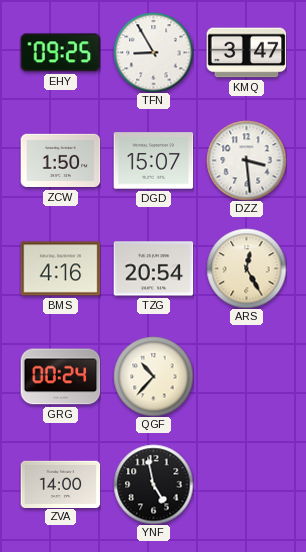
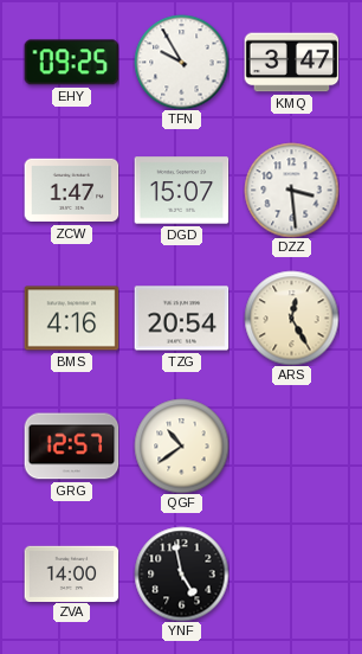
TFN: 8:55 -> 9:55
ZCW: 1:50 -> 1:47
GRG: 00:24 -> 12:57
QGF: 10:37 -> 10:39
